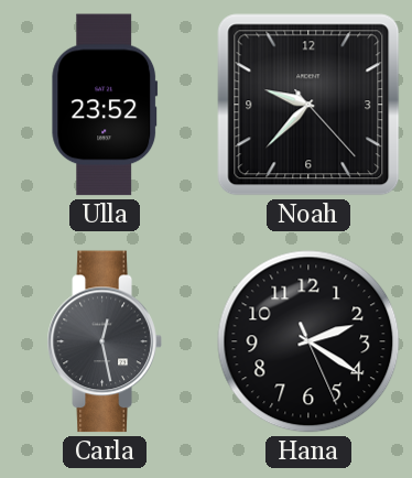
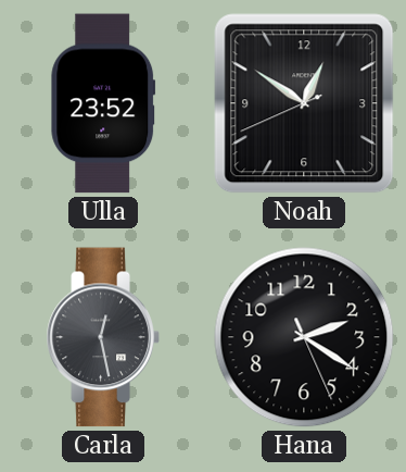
Noah: 9:37 -> 12:50
